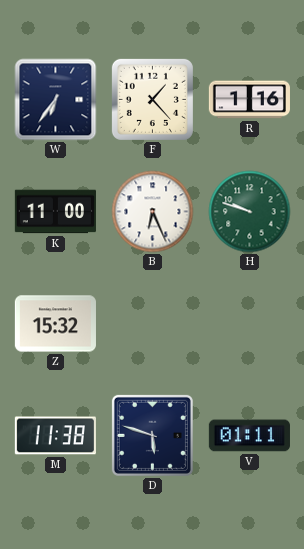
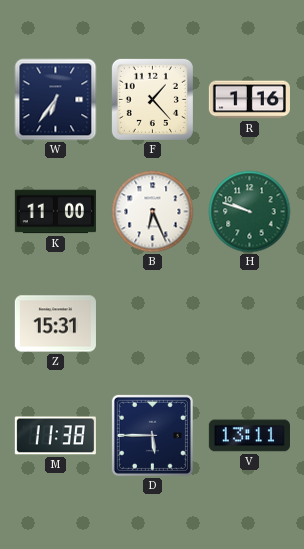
Z: 15:32 -> 15:31
D: 5:48 -> 5:45
V: 01:11 -> 13:11
